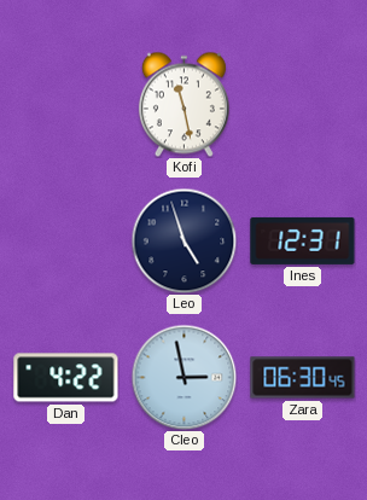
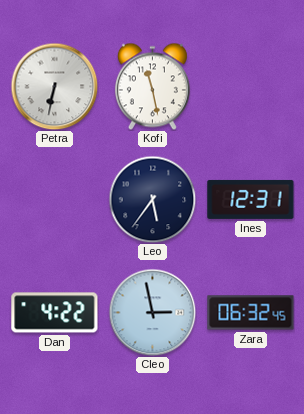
Petra: none -> 6:32
Leo: 4:57 -> 5:36
Zara: 06:30 -> 06:32
